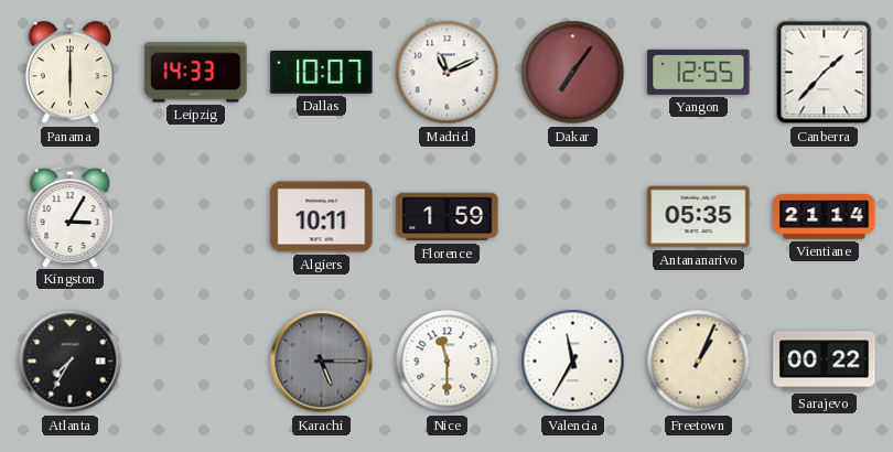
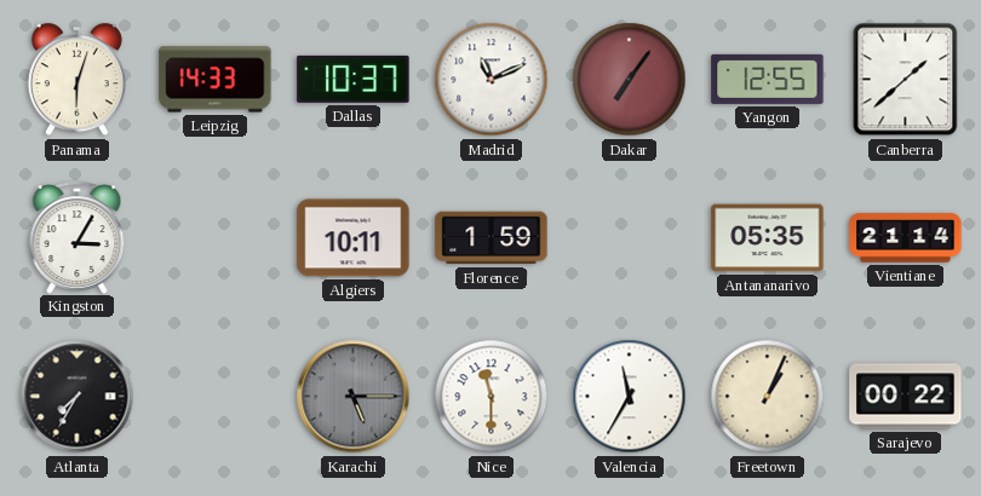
Panama: 6:00 -> 6:03
Dallas: 10:07 -> 10:37
Canberra: 1:37 -> 1:38
